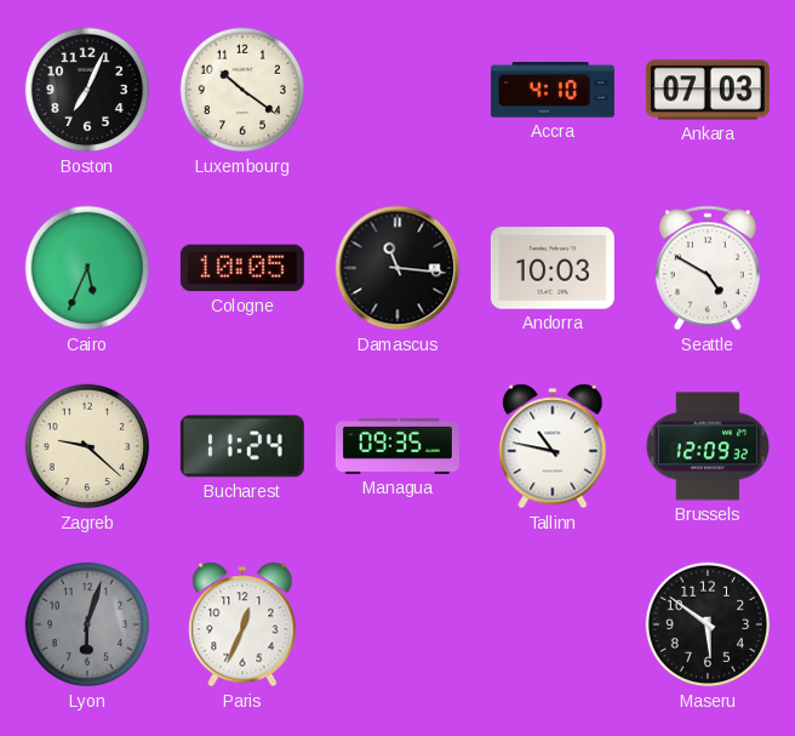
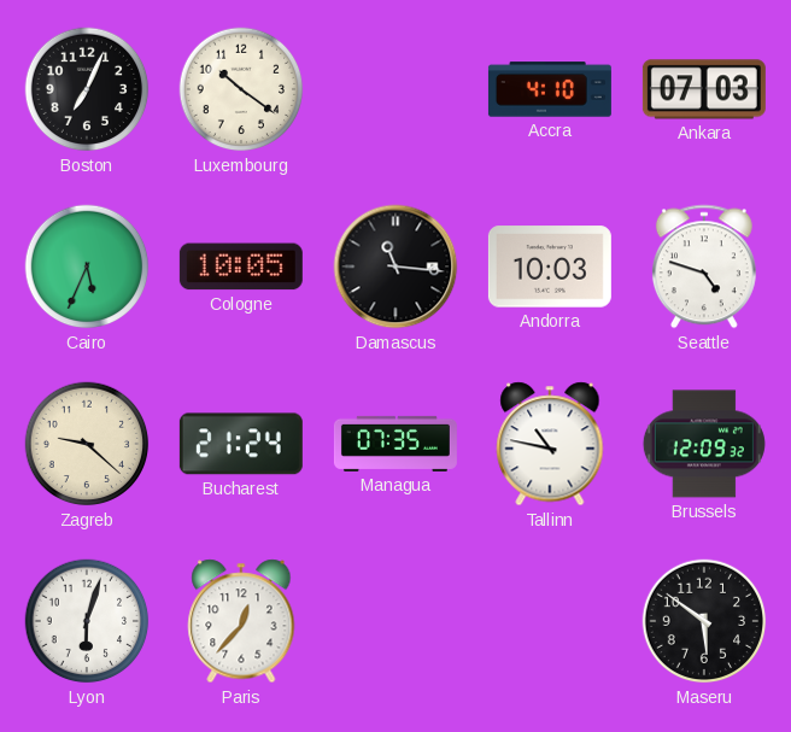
Seattle: 4:50 -> 4:48
Bucharest: 11:24 -> 21:24
Managua: 09:35 -> 07:35
Lyon dial: grey -> white
Paris: 12:34 -> 12:37
